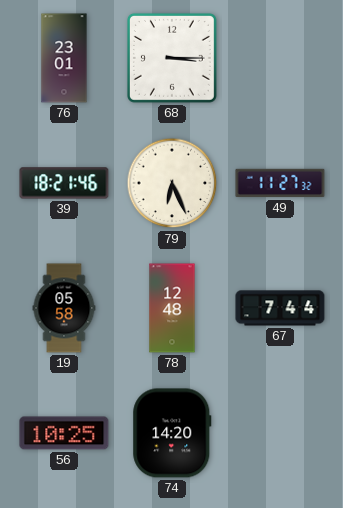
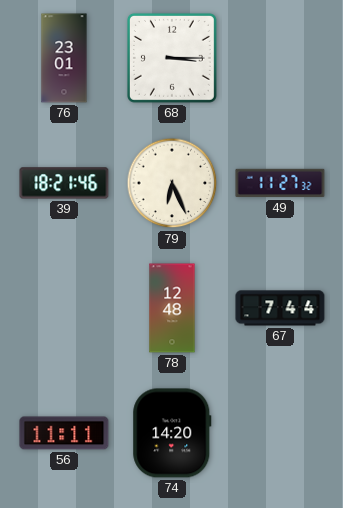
19: 05:58 -> none
56: 10:25 -> 11:11
